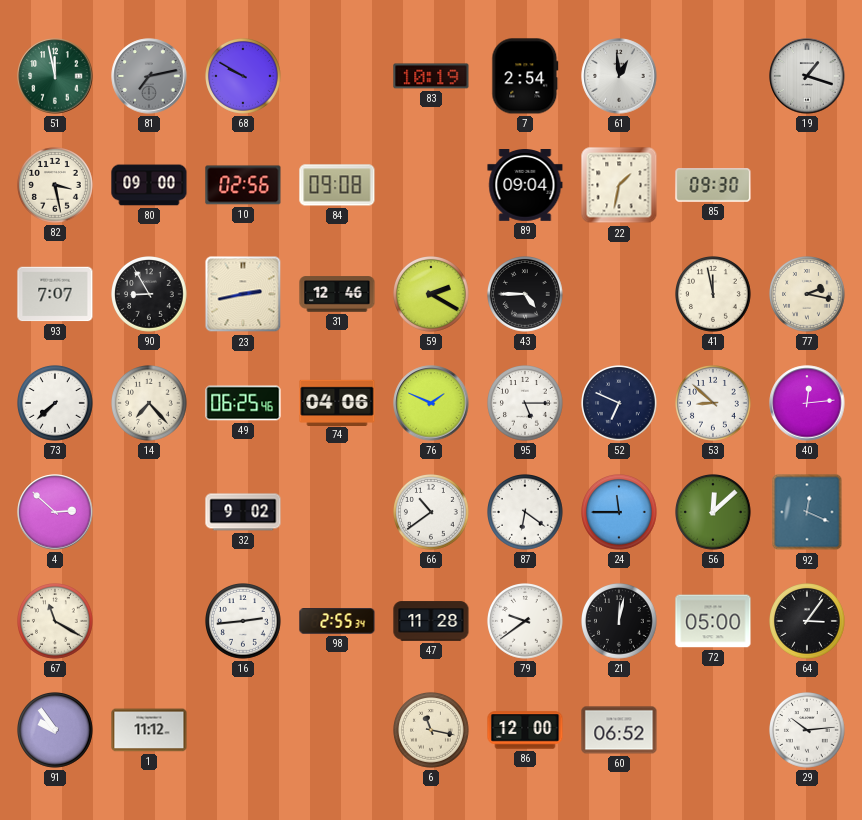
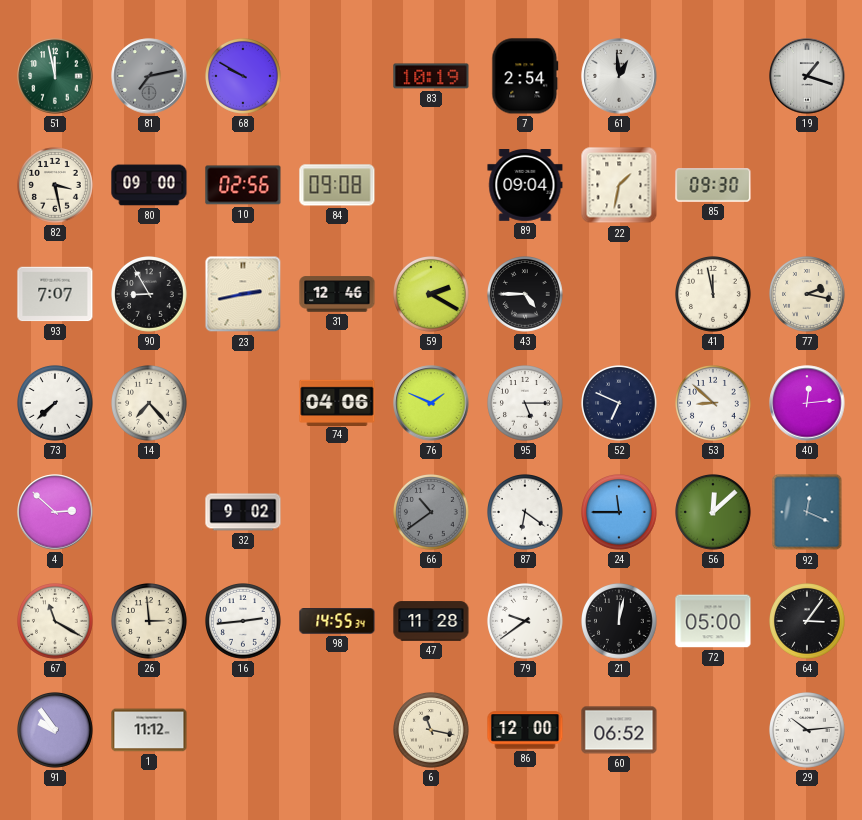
49: 06:25 -> none
66 dial: white -> grey
26: none -> 2:59
98: 2:55 -> 14:55
